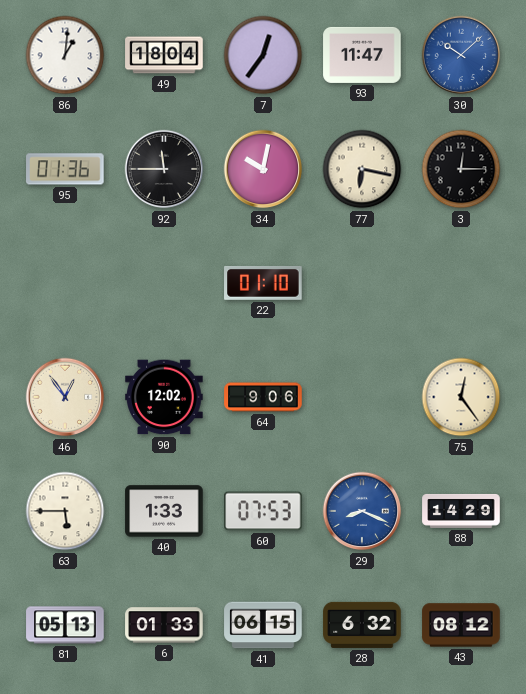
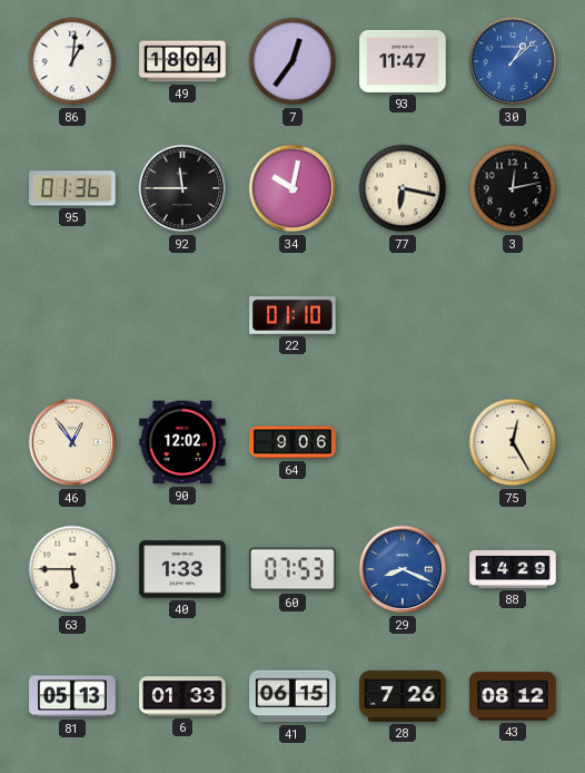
30: 10:08 -> 1:08
3: 12:15 -> 12:13
75: 12:24 -> 12:25
28: 6:32 -> 7:26
